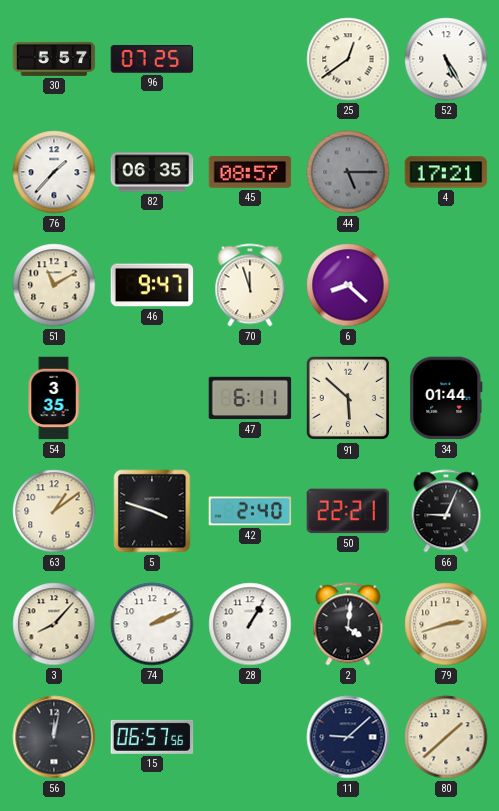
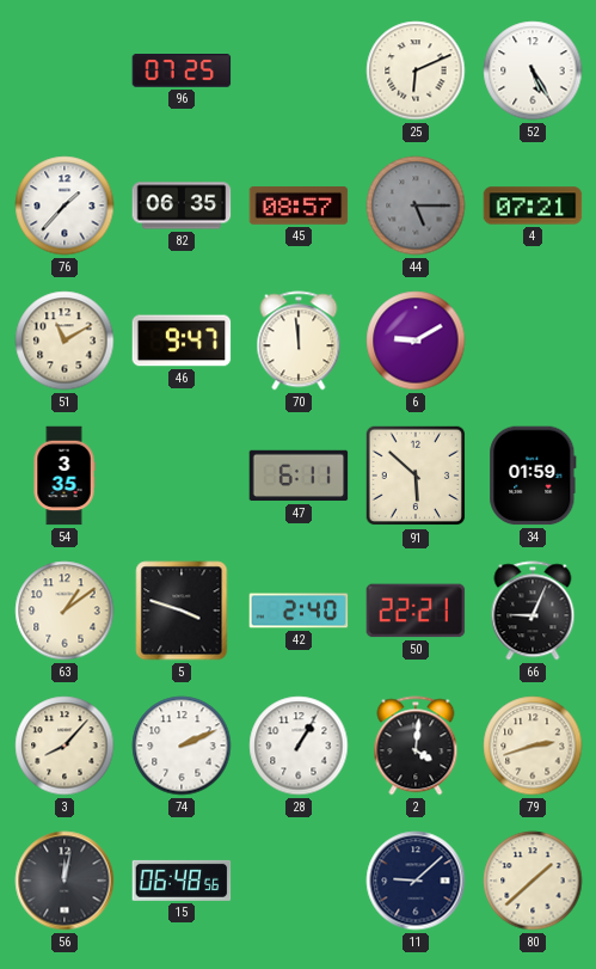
30: 5:57 -> none
25: 12:39 -> 6:11
4: 17:21 -> 07:21
70: 11:57 -> 11:59
6: 8:22 -> 9:10
34: 01:44 -> 01:59
15: 06:57 -> 06:48
